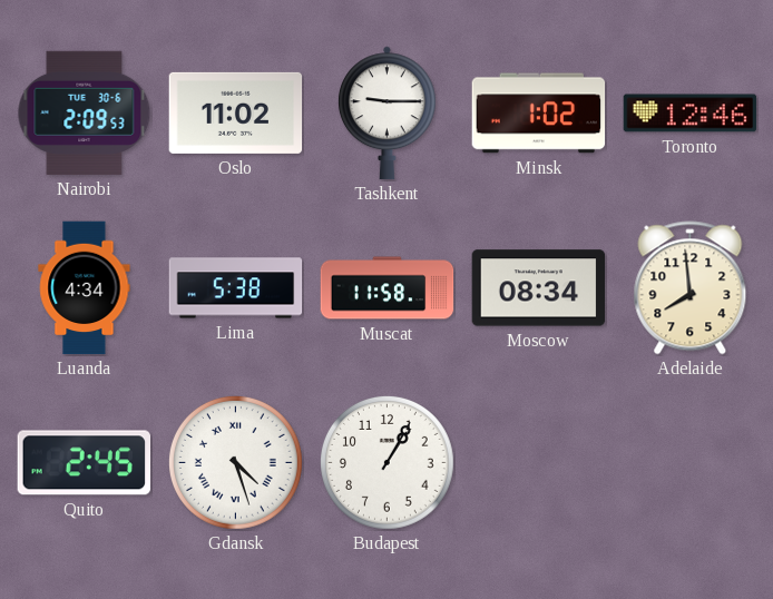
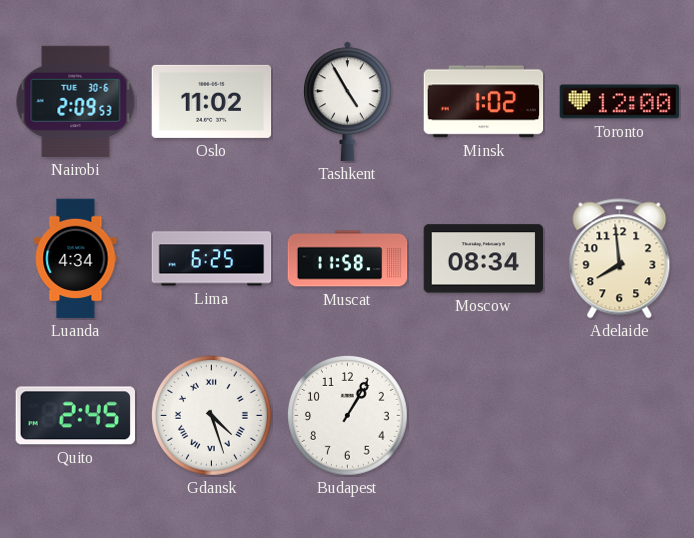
Tashkent: 9:15 -> 4:55
Toronto: 12:46 -> 12:00
Lima: 5:38 -> 6:25
